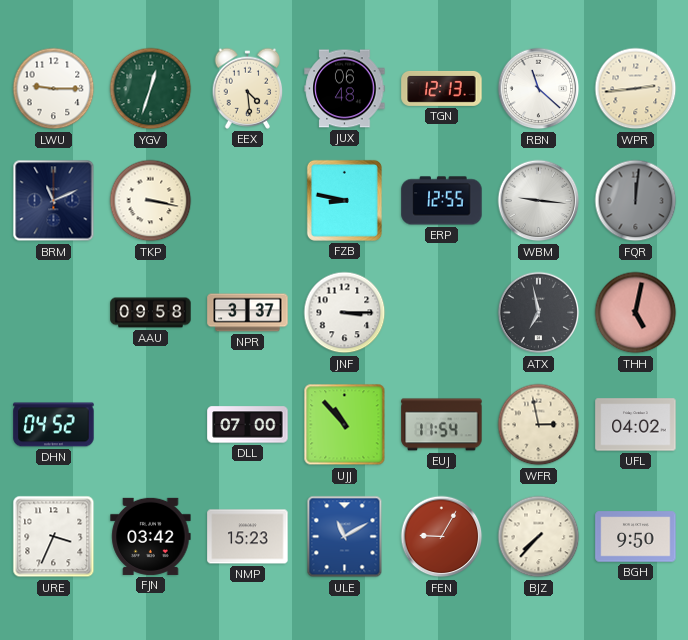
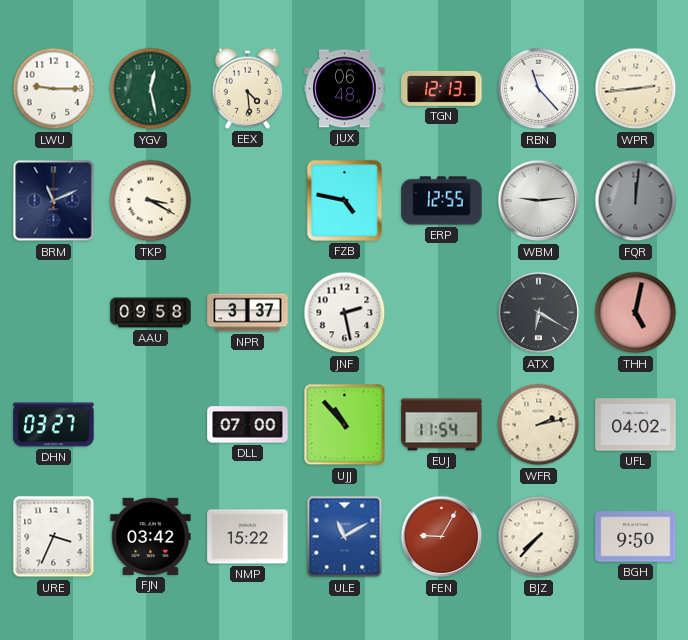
YGV: 12:33 -> 12:28
RBN: 11:22 -> 11:23
TKP: 3:17 -> 3:20
FZB: 8:47 -> 4:47
WBM: 9:16 -> 9:14
JNF: 3:15 -> 2:28
ATX: 6:58 -> 6:20
DHN: 04:52 -> 03:27
WFR: 2:58 -> 2:13
NMP: 15:23 -> 15:22
